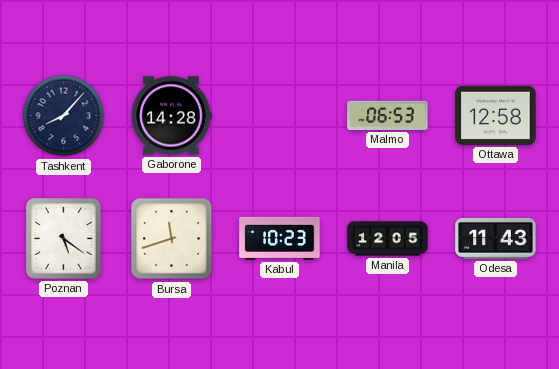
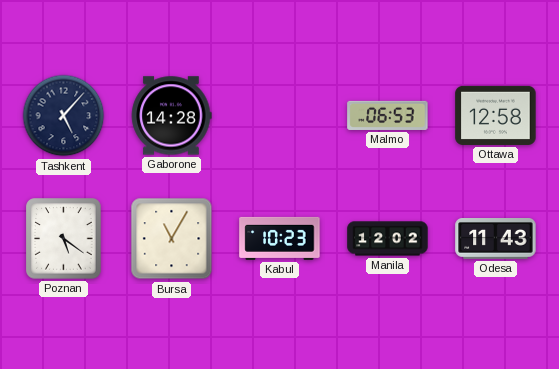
Tashkent: 8:07 -> 5:07
Bursa: 11:42 -> 11:05
Manila: 12:05 -> 12:02
